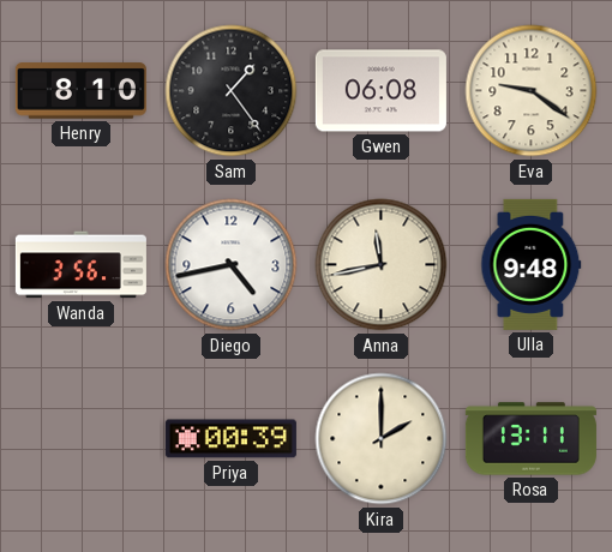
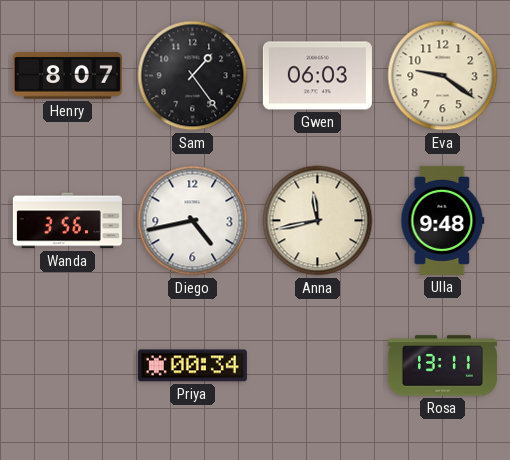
Henry: 8:10 -> 8:07
Gwen: 06:08 -> 06:03
Priya: 00:39 -> 00:34
Kira: 2:00 -> none
